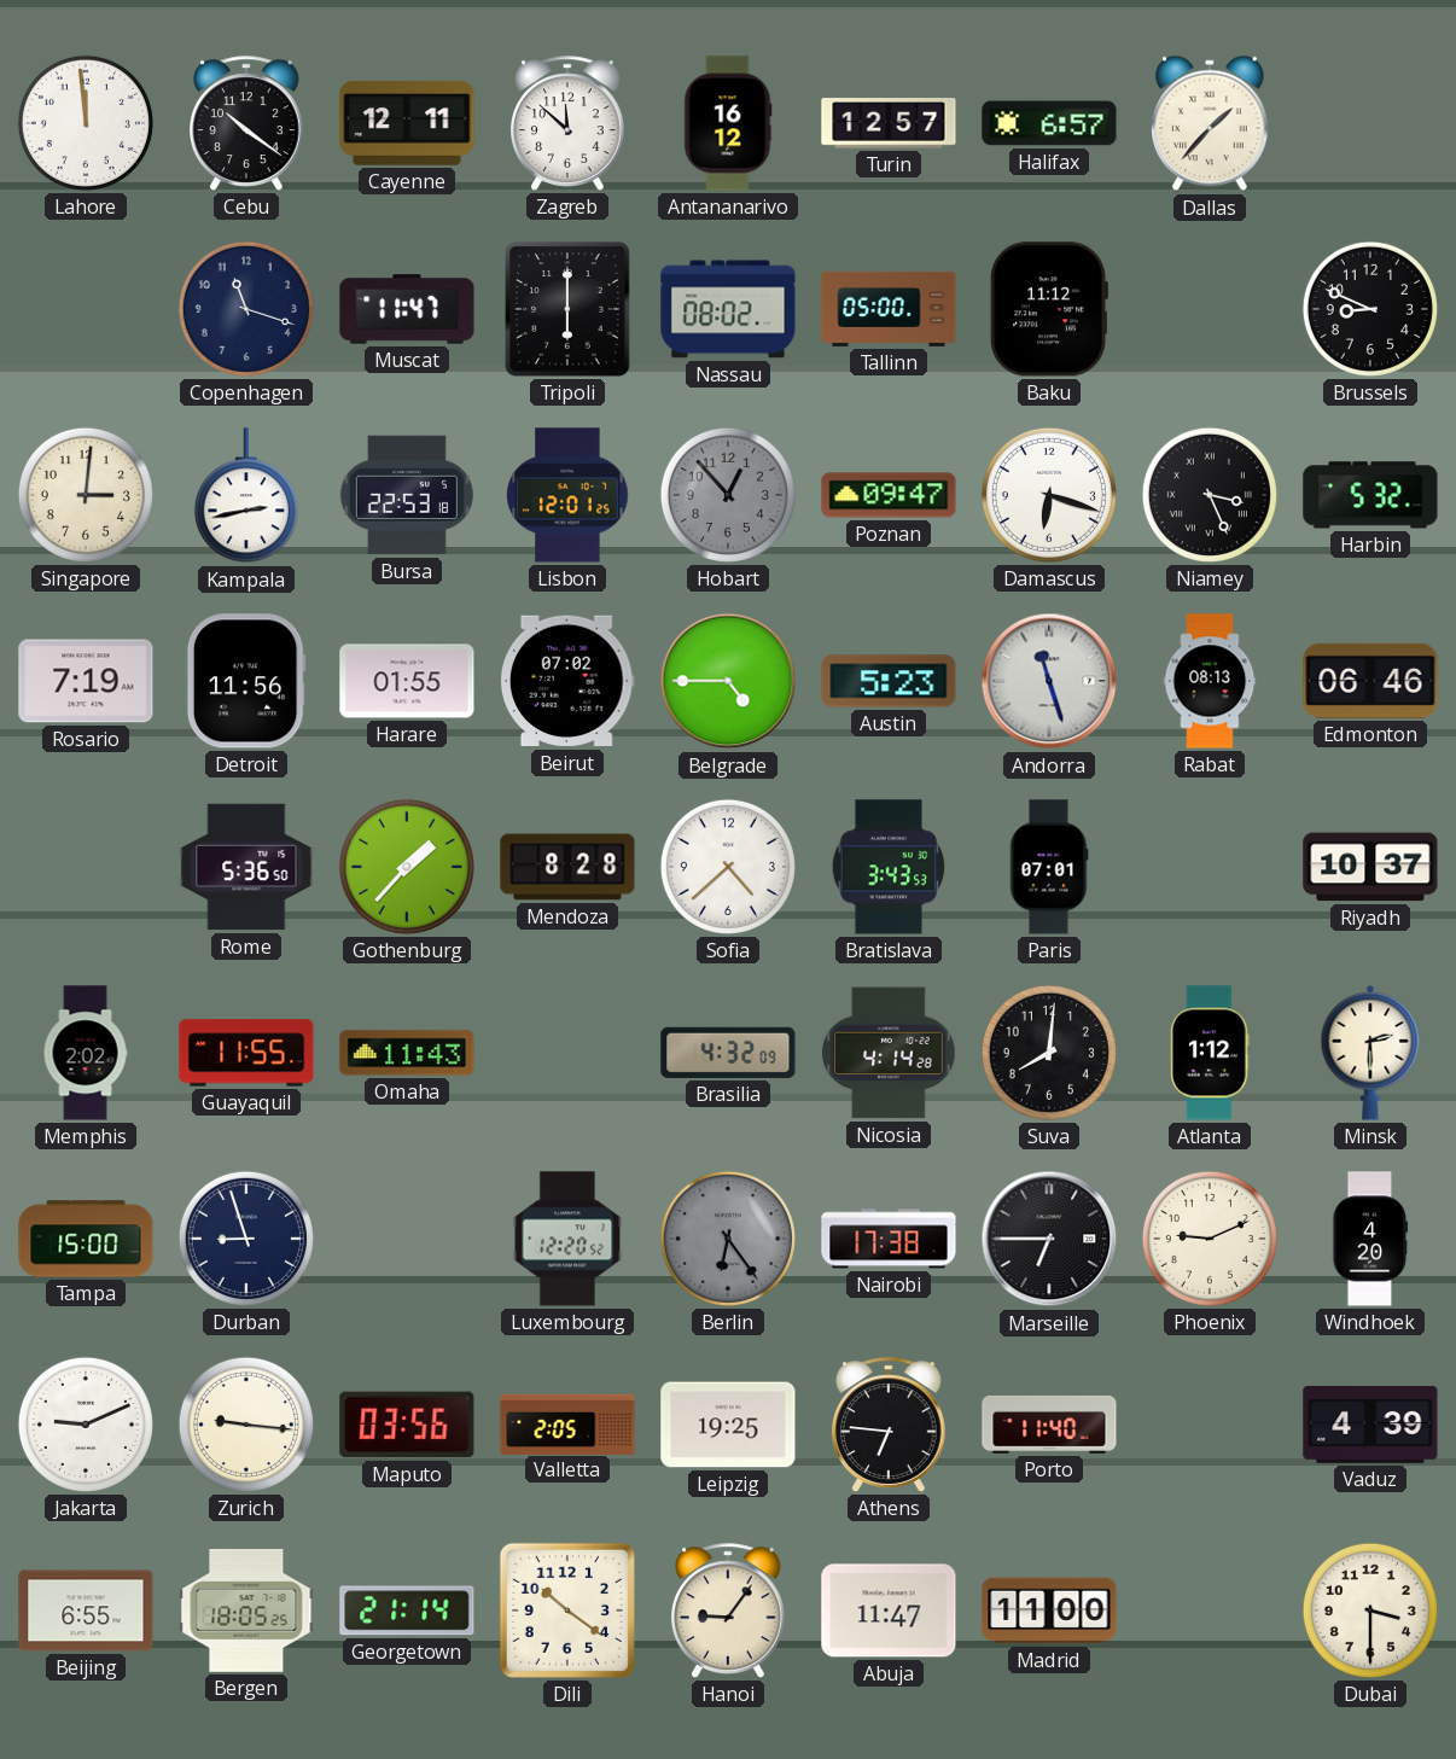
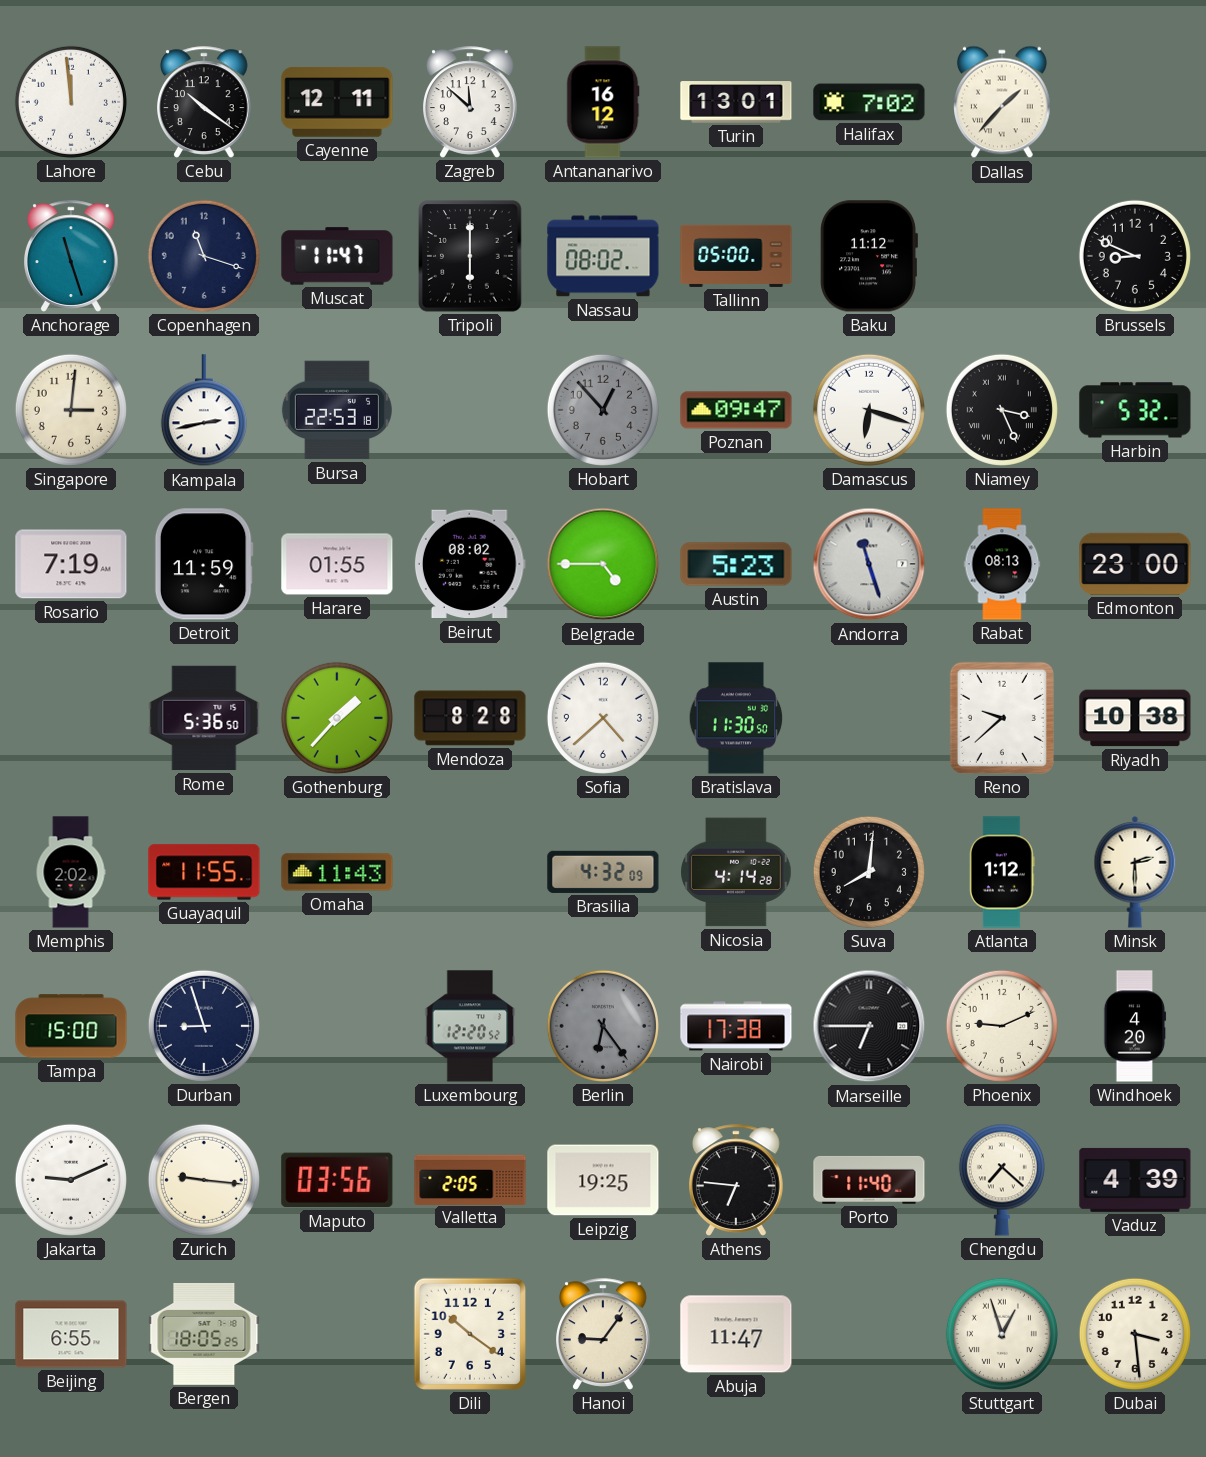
Turin: 12:57 -> 13:01
Halifax: 6:57 -> 7:02
Anchorage: none -> 11:27
Lisbon: 12:01 -> none
Detroit: 11:56 -> 11:59
Beirut: 07:02 -> 08:02
Edmonton: 06:46 -> 23:00
Bratislava: 3:43 -> 11:30
Paris: 07:01 -> none
Reno: none -> 9:38
Riyadh: 10:37 -> 10:38
Chengdu: none -> 7:22
Georgetown: 21:14 -> none
Madrid: 11:00 -> none
Stuttgart: none -> 12:57
Dubai: 3:30 -> 3:29
